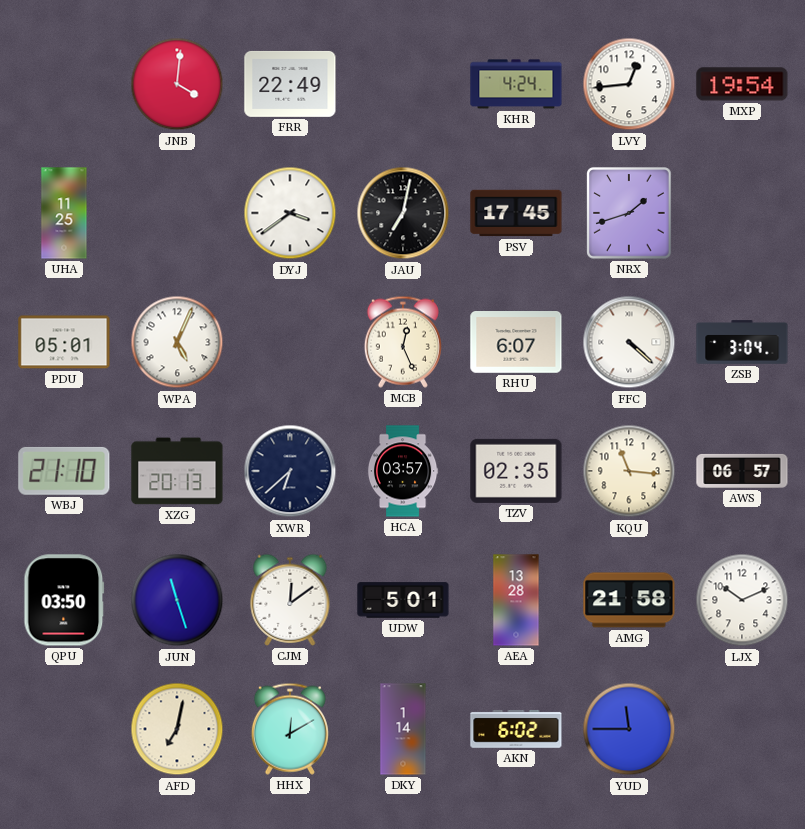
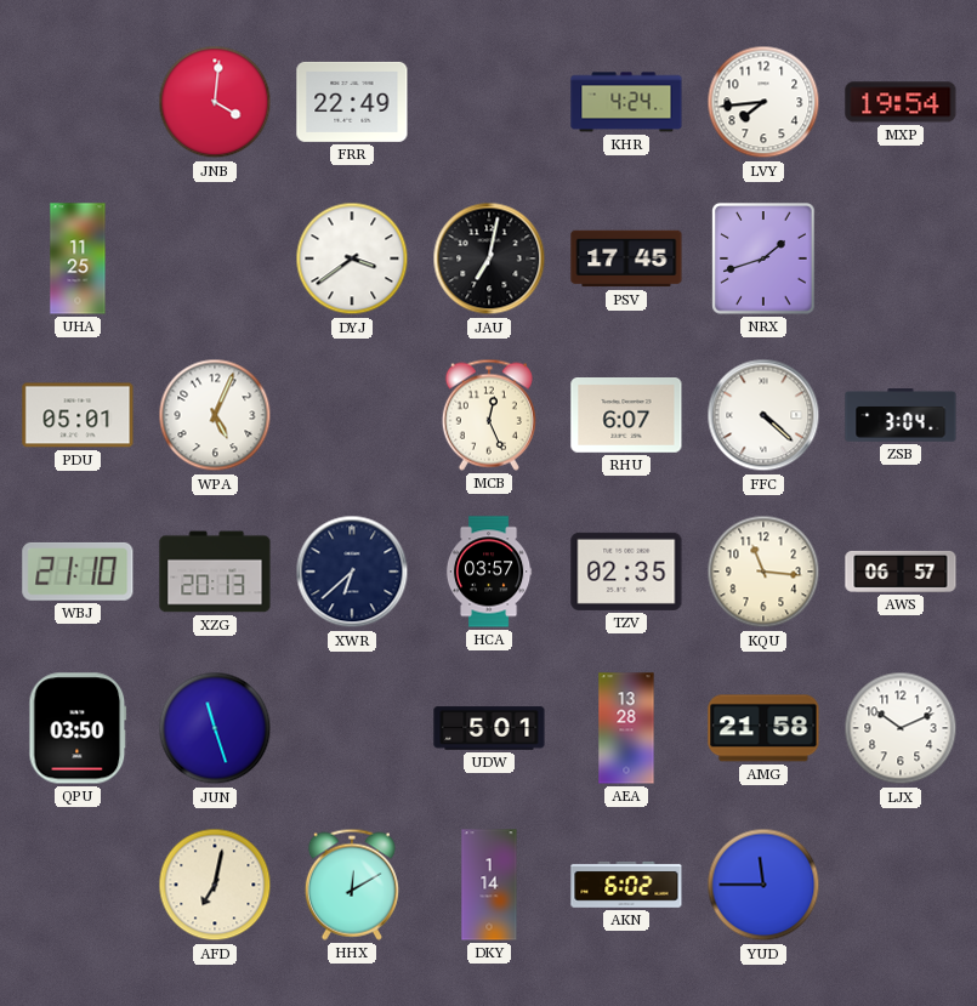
LVY: 12:44 -> 7:44
CJM: 12:09 -> none
